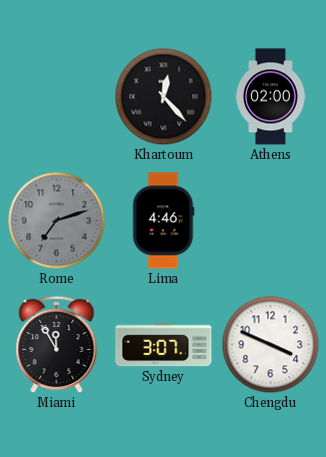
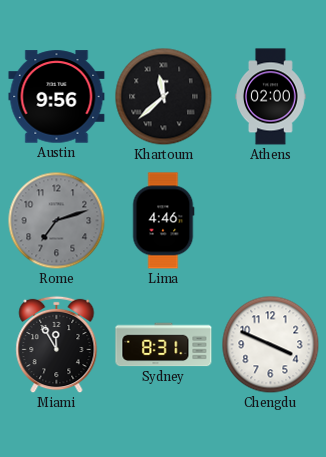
Austin: none -> 9:56
Khartoum: 12:23 -> 11:38
Sydney: 3:07 -> 8:31
